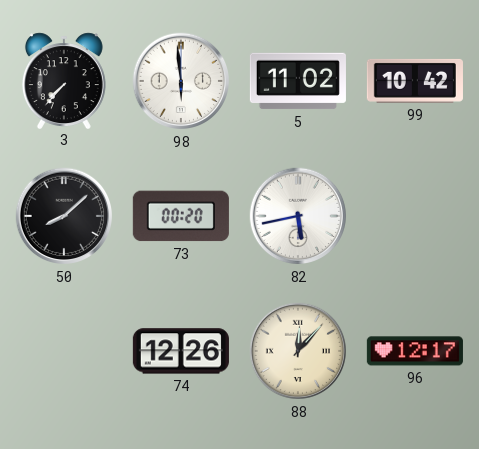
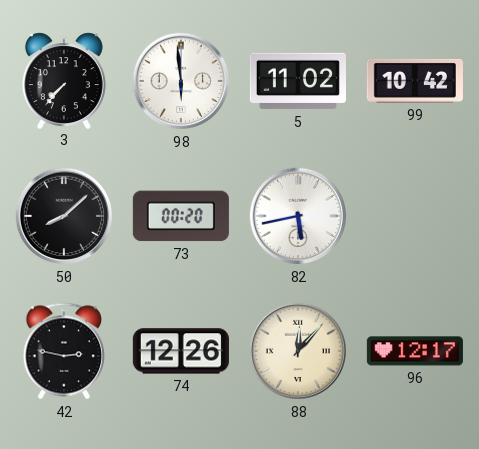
42: none -> 2:47
